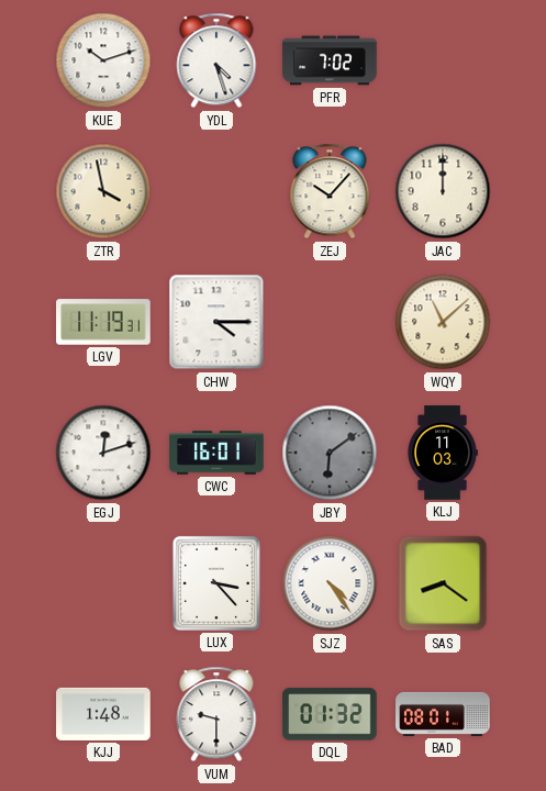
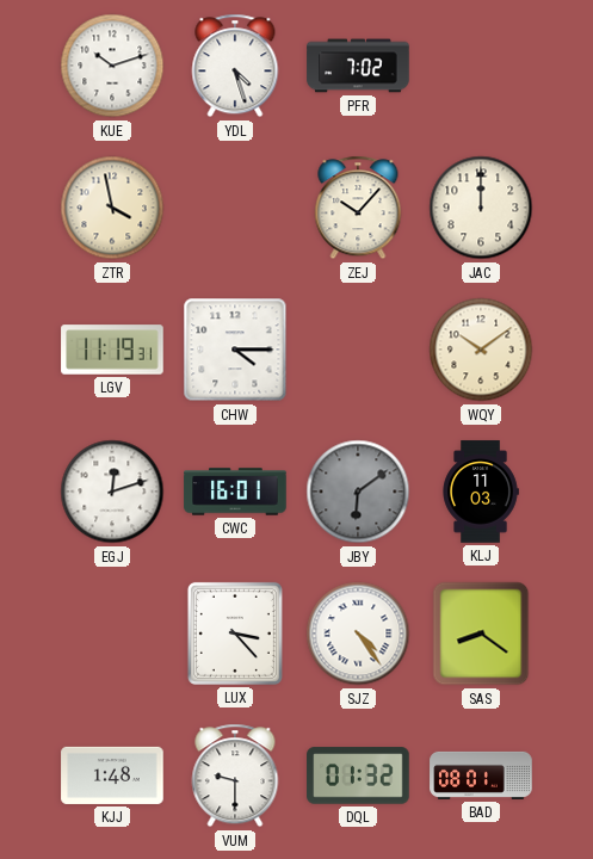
WQY: 11:08 -> 10:09
